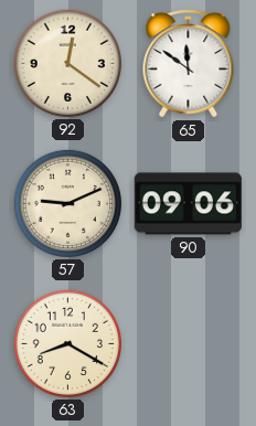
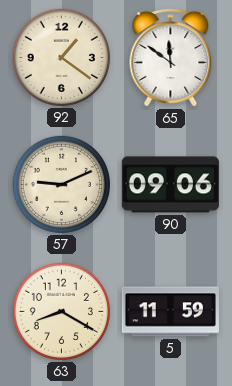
92: 12:21 -> 1:21
5: none -> 11:59
